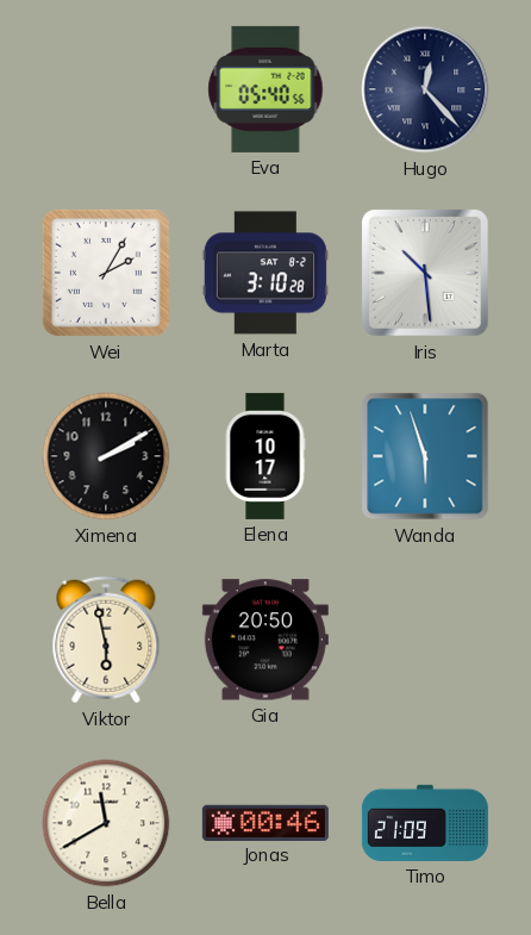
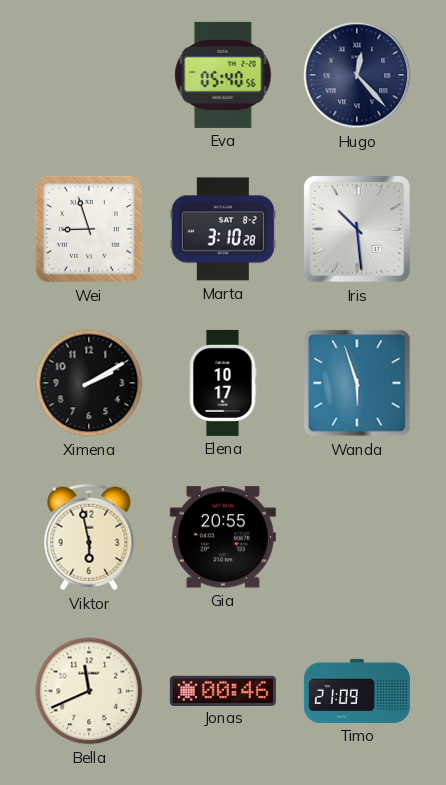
Wei: 2:05 -> 8:57
Gia: 20:50 -> 20:55
Bella: 11:40 -> 11:41
